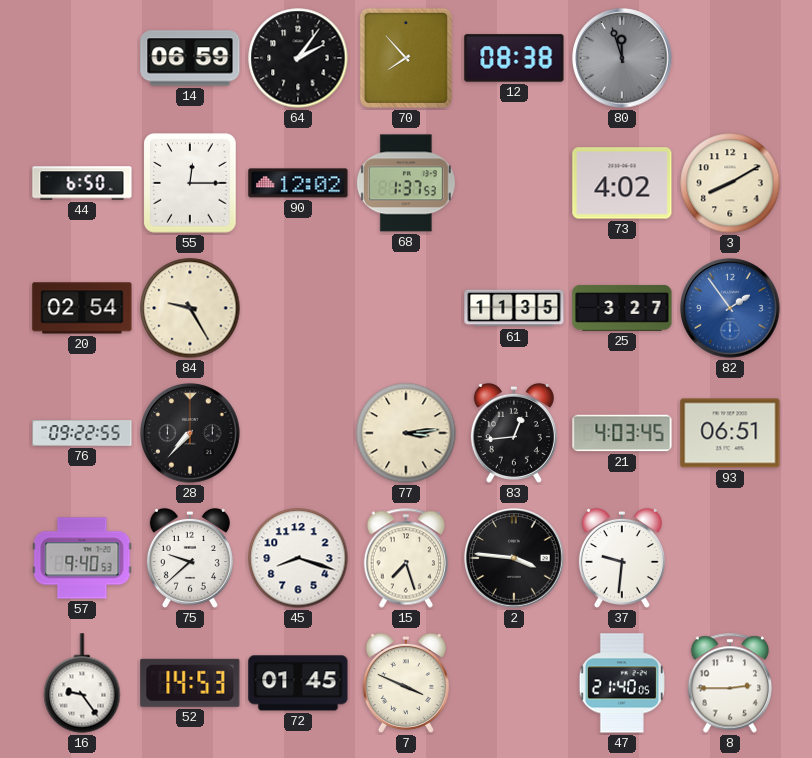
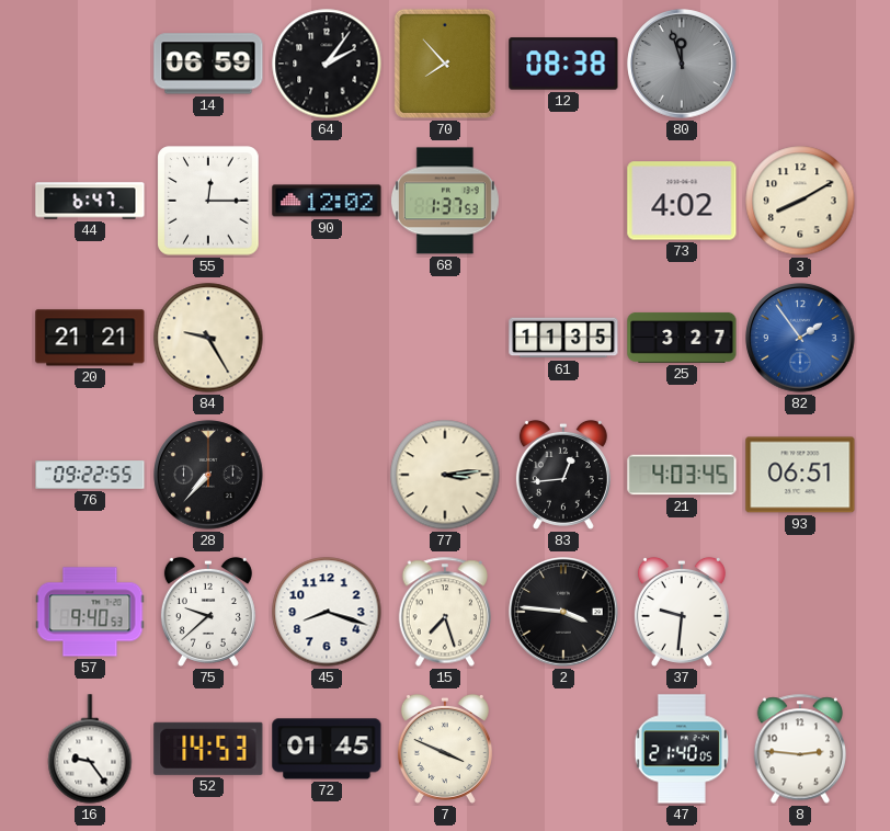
44: 6:50 -> 6:47
20: 02:54 -> 21:21
8: 2:45 -> 2:46
